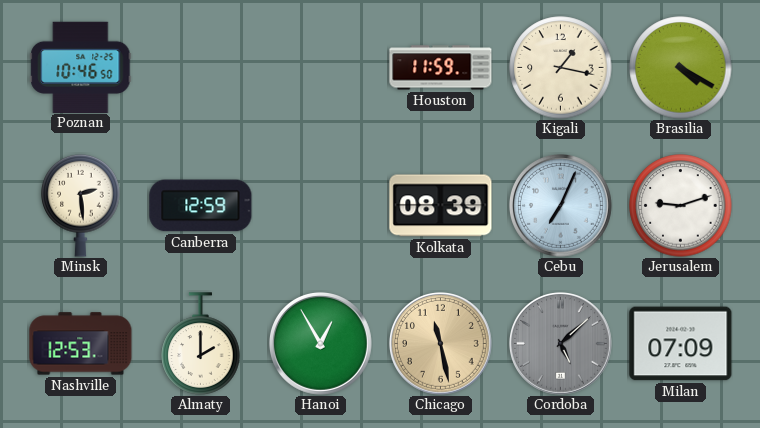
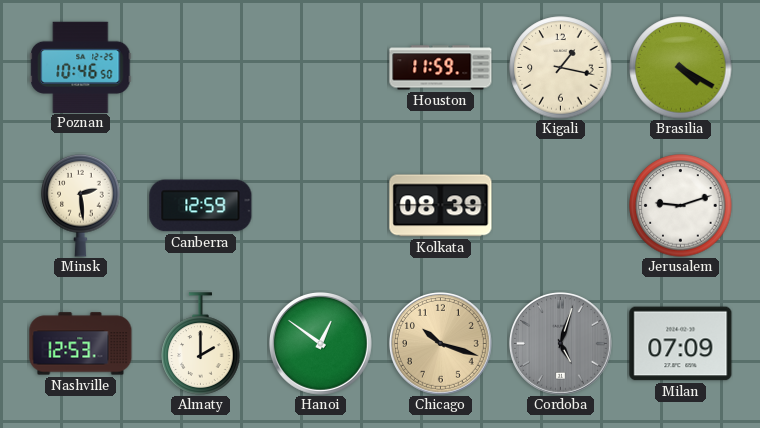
Cebu: 7:04 -> none
Hanoi: 12:55 -> 12:51
Chicago: 11:28 -> 10:18
Cordoba: 5:08 -> 5:03
